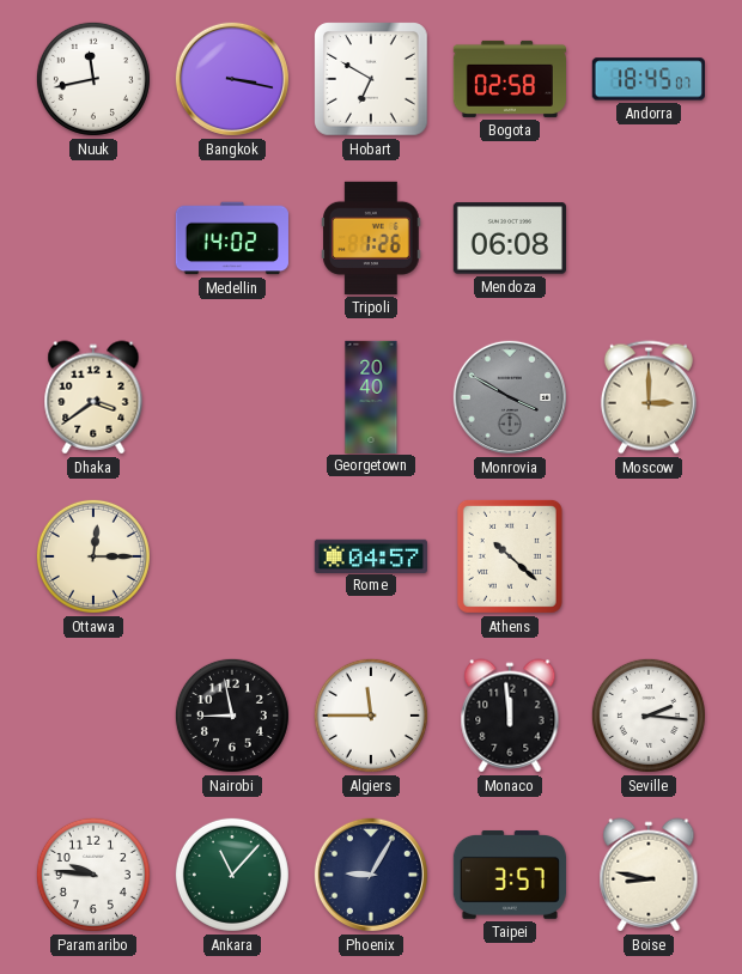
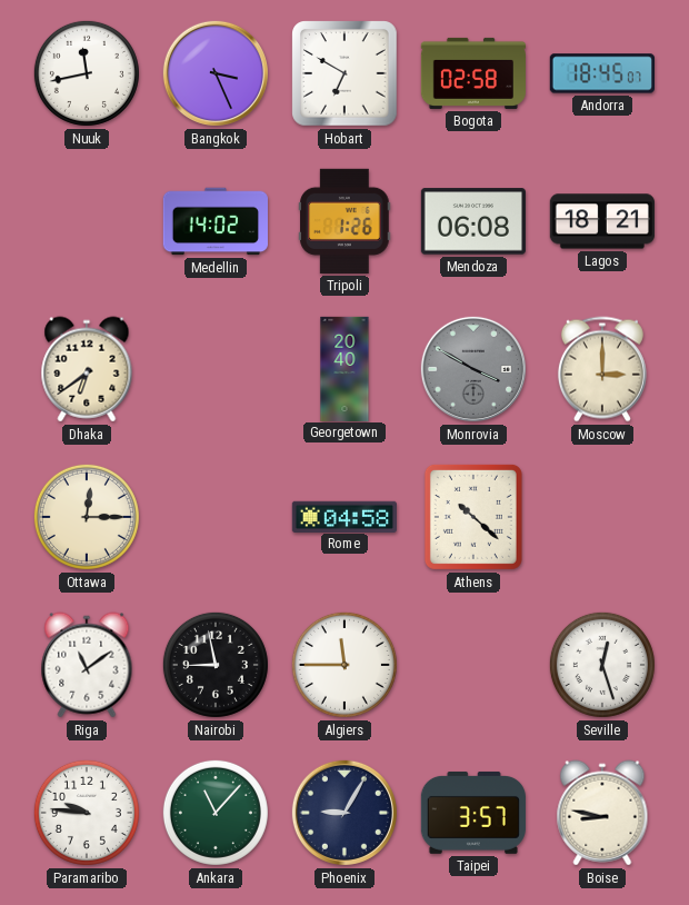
Bangkok: 3:17 -> 3:26
Lagos: none -> 18:21
Dhaka: 3:39 -> 6:39
Rome: 04:57 -> 04:58
Riga: none -> 11:09
Monaco: 11:59 -> none
Seville: 2:16 -> 12:27
